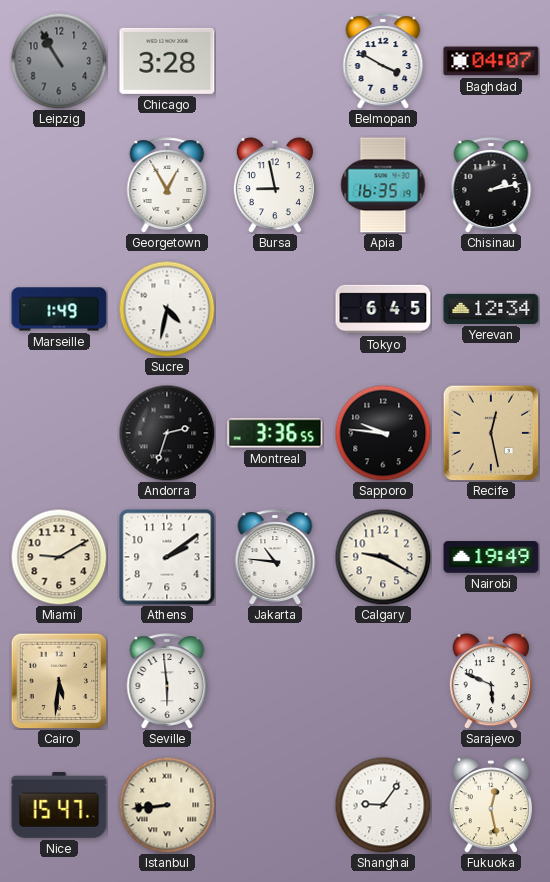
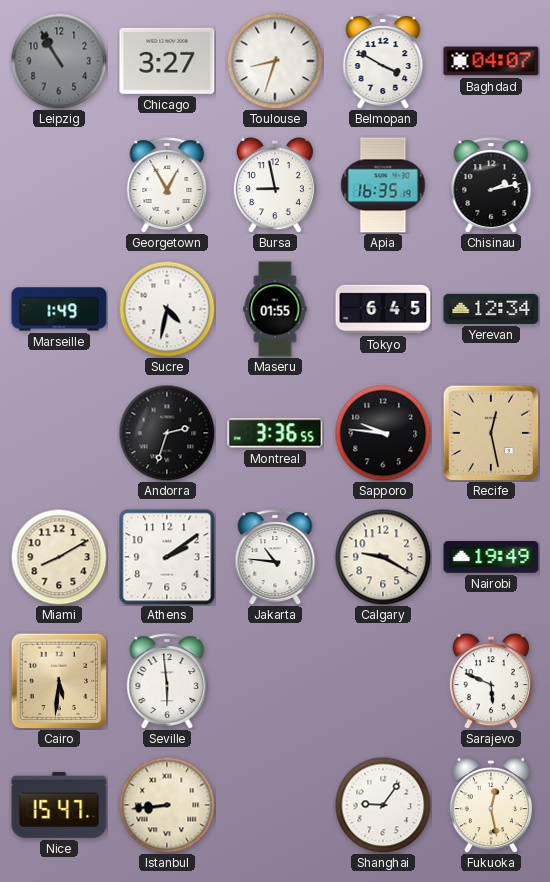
Chicago: 3:28 -> 3:27
Toulouse: none -> 8:33
Maseru: none -> 01:55
Miami: 9:10 -> 8:10
